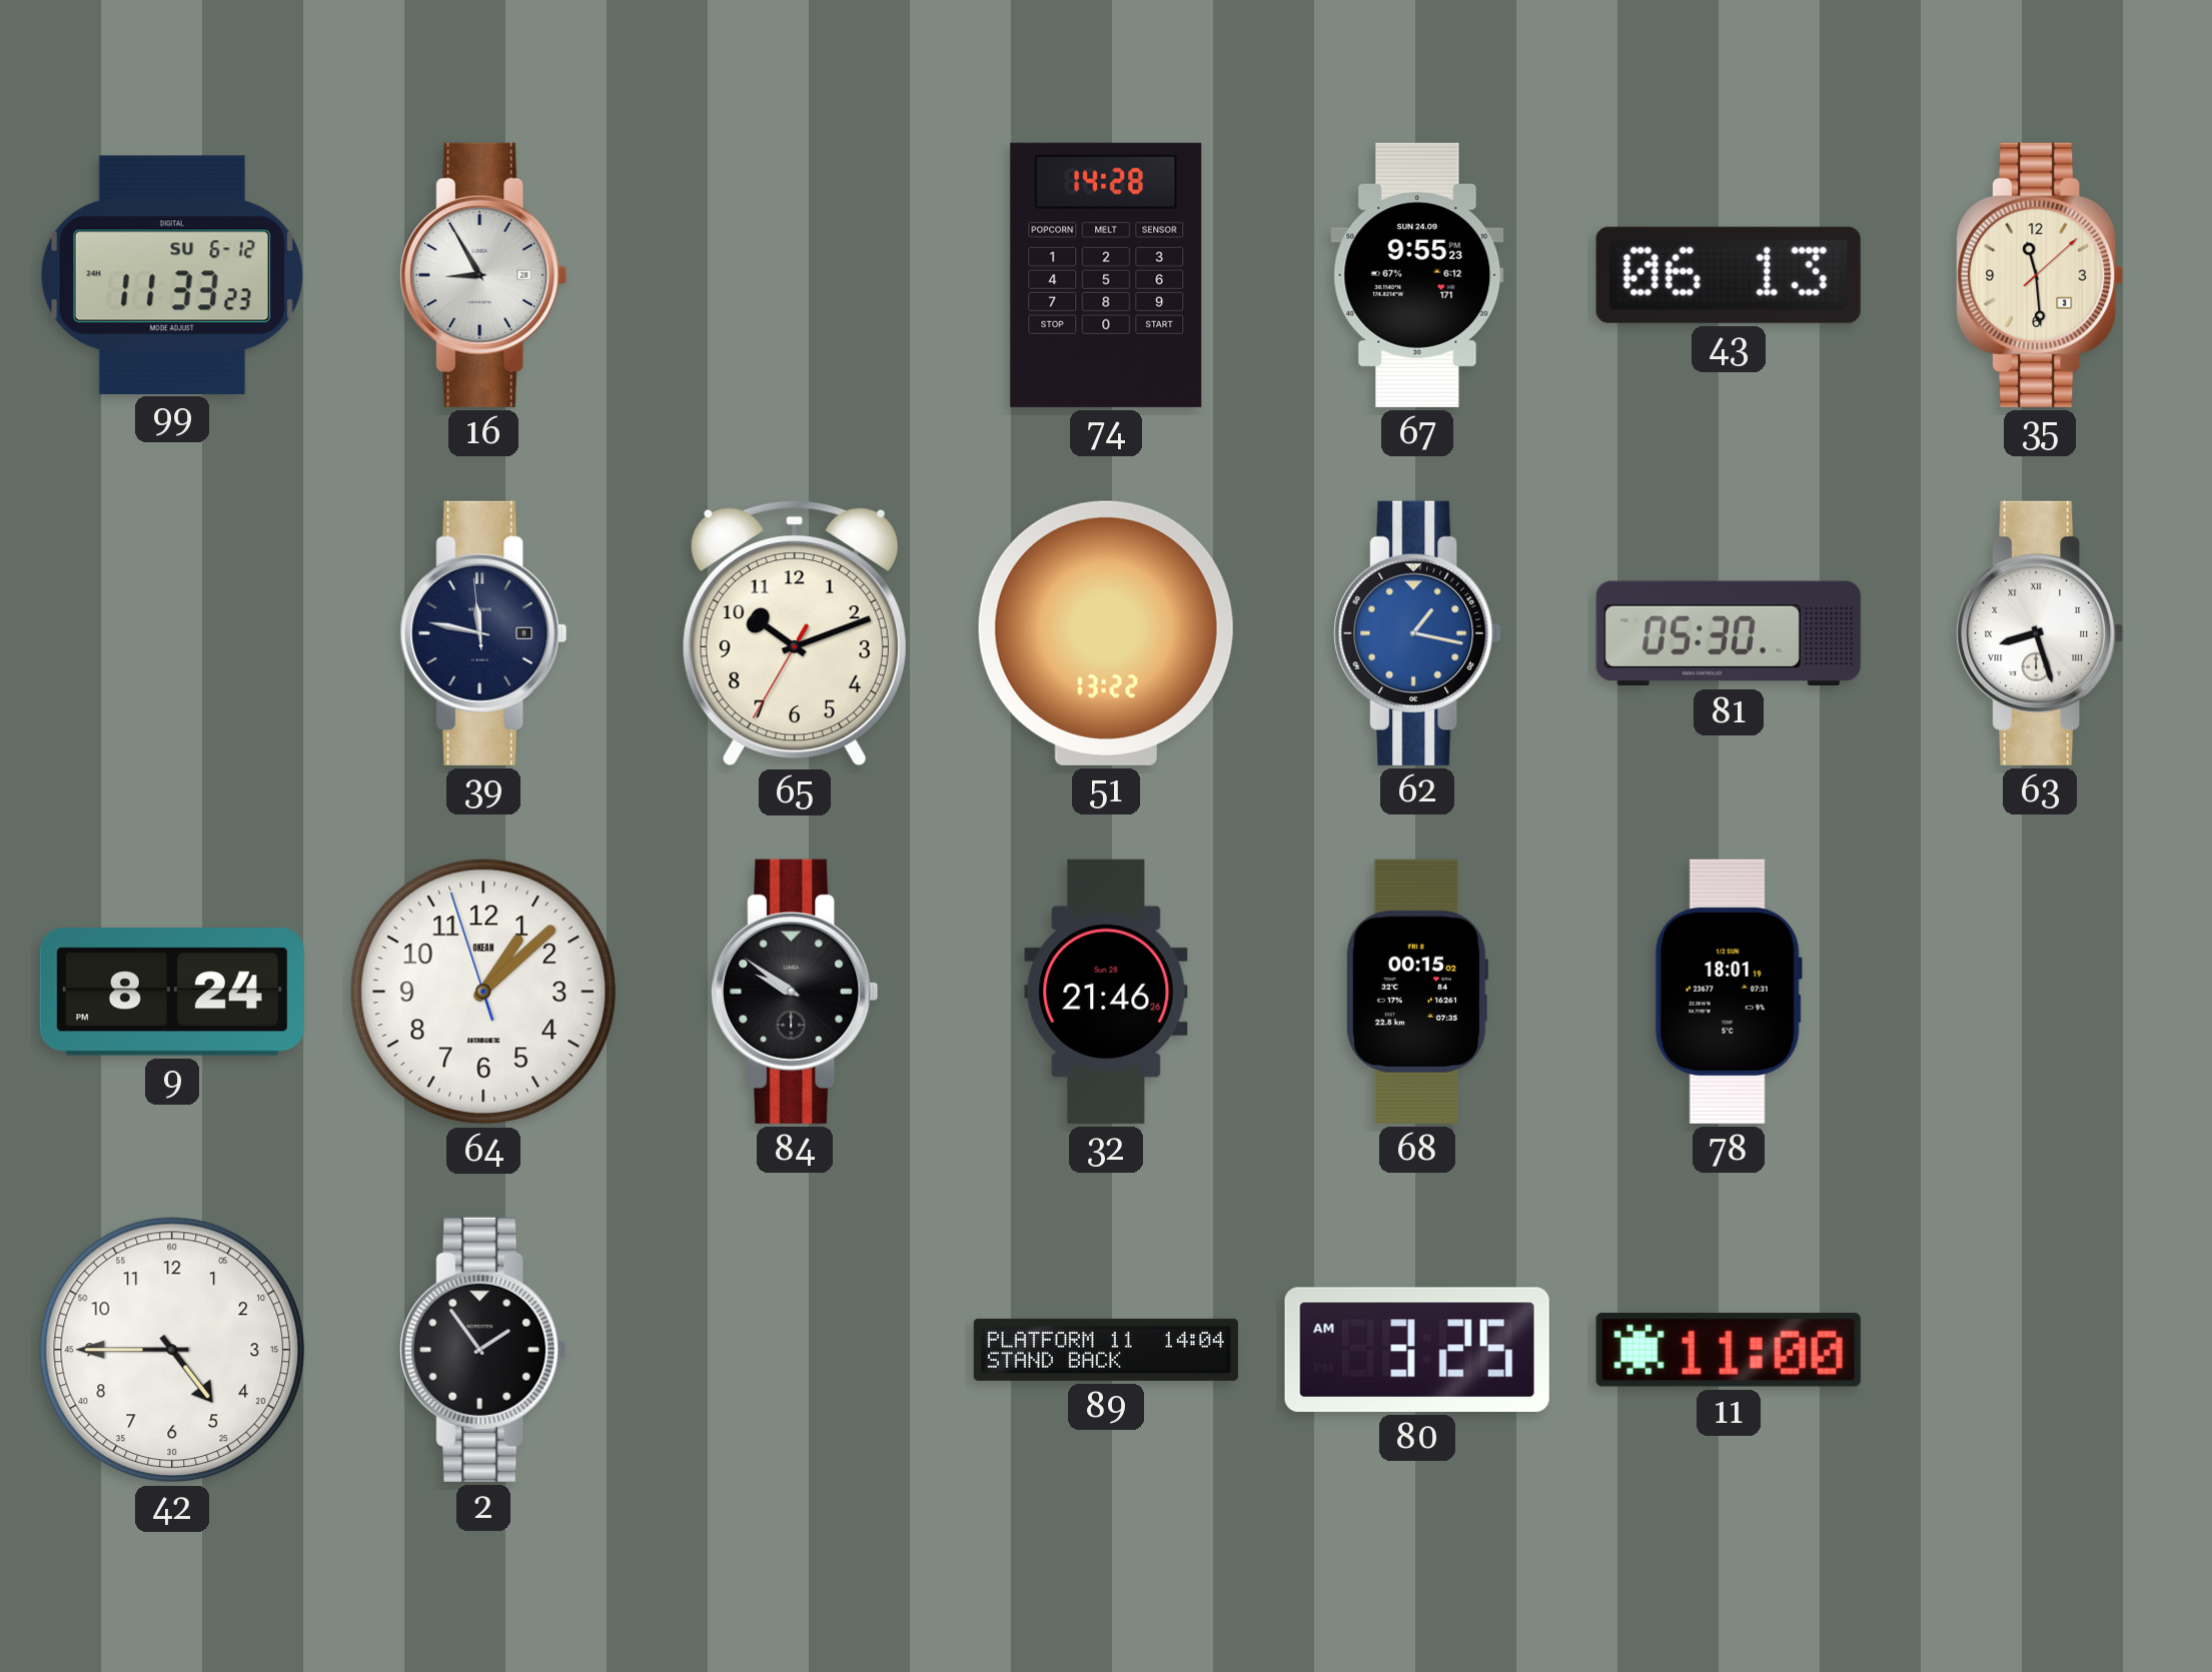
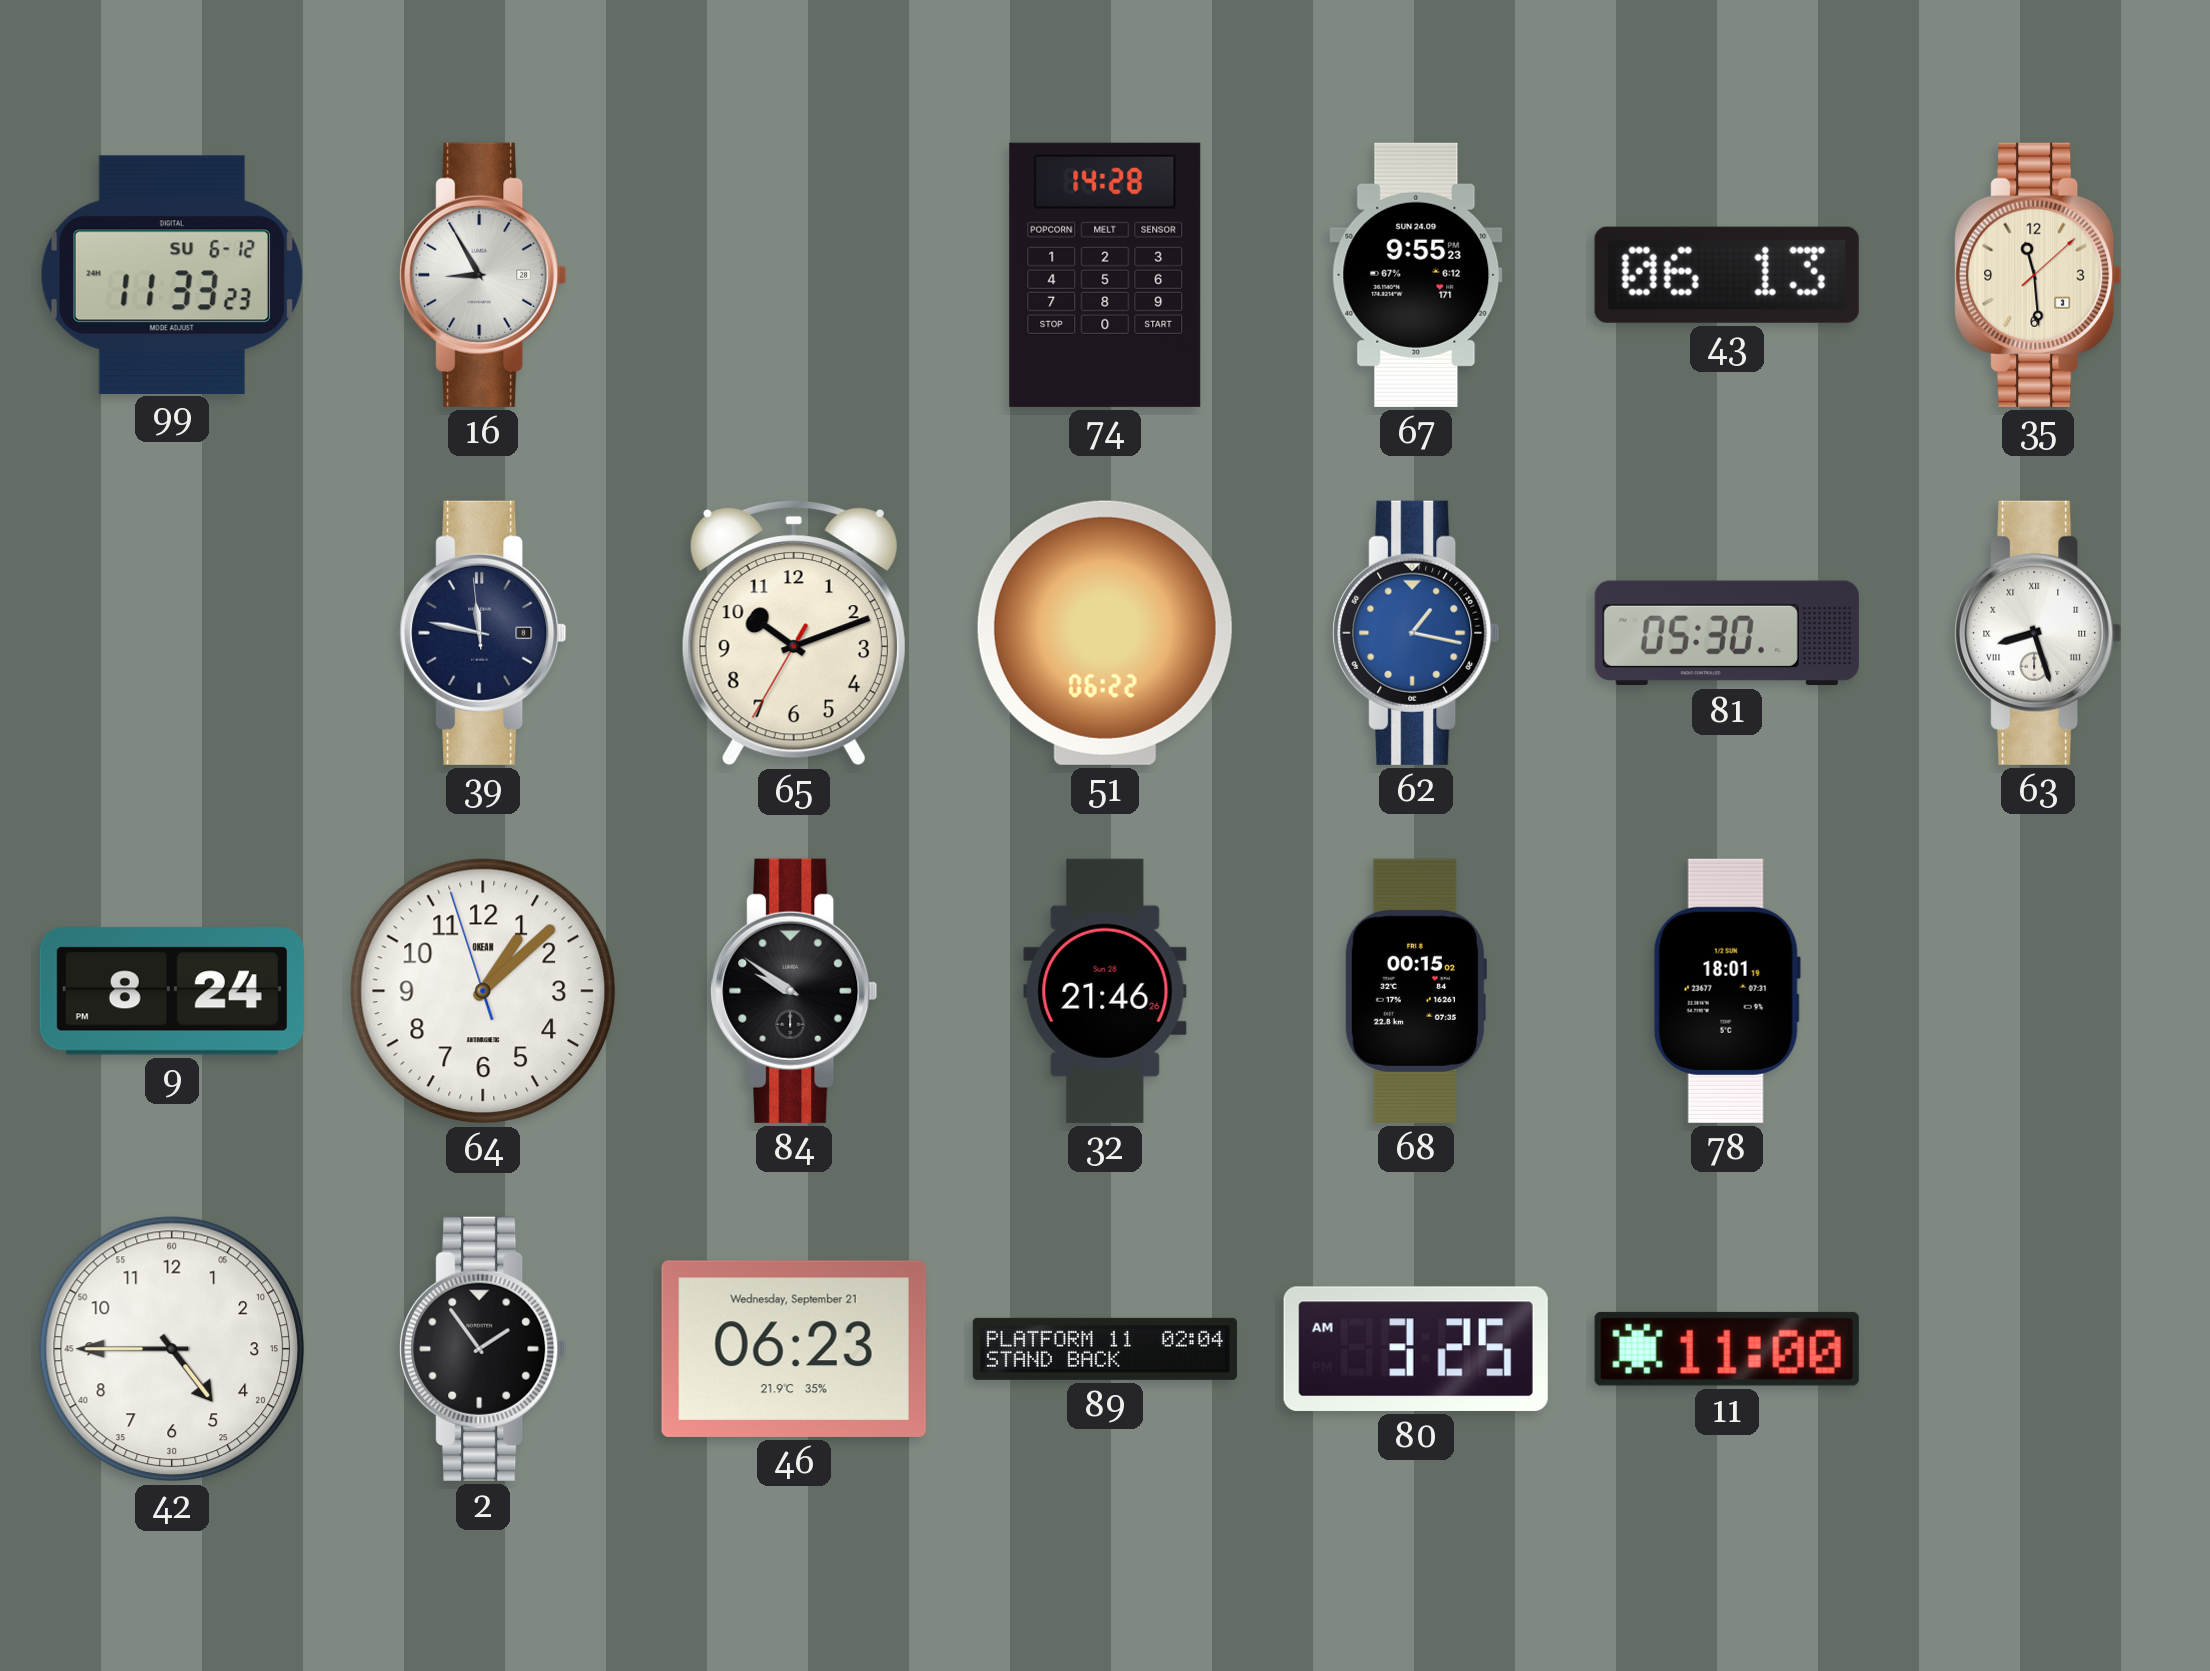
51: 13:22 -> 06:22
46: none -> 06:23
89: 14:04 -> 02:04
